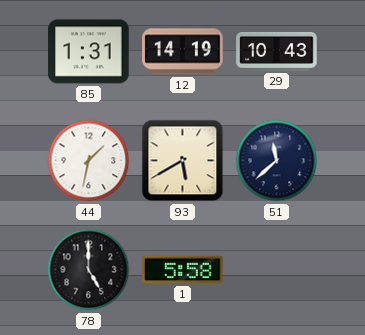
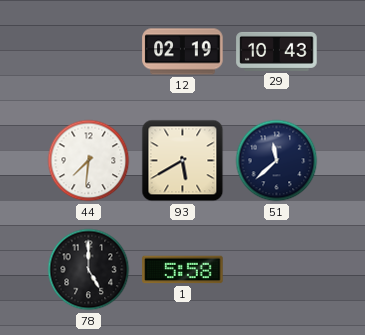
85: 1:31 -> none
12: 14:19 -> 02:19
44: 1:32 -> 7:31
